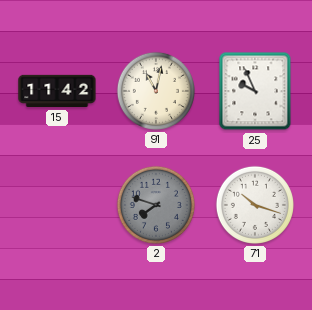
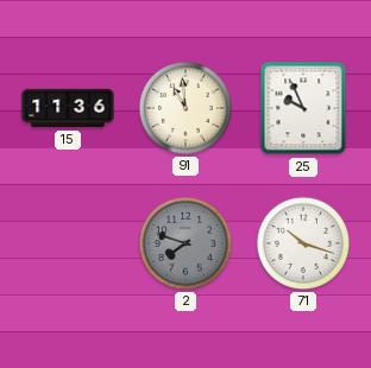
15: 11:42 -> 11:36
91: 11:02 -> 10:59
